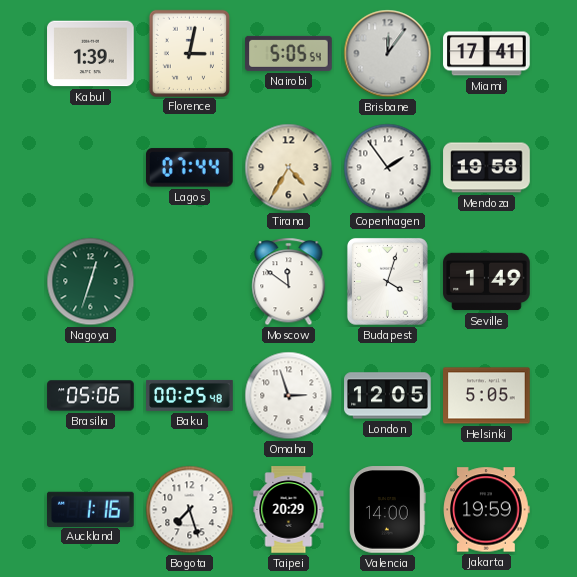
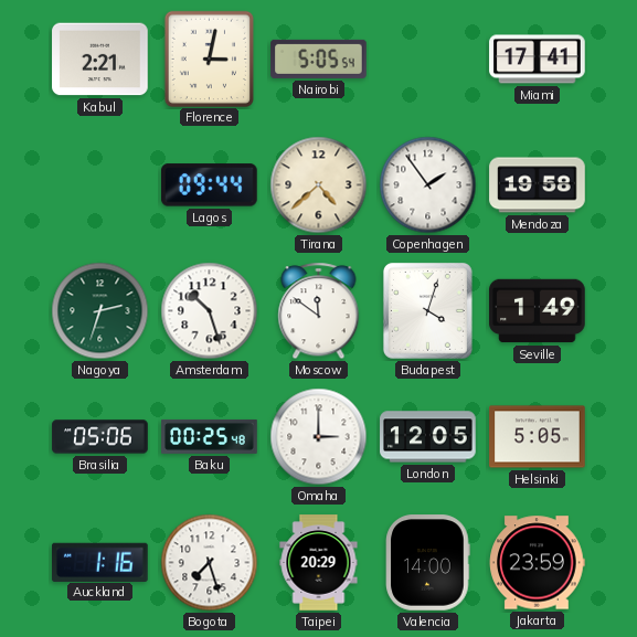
Kabul: 1:39 -> 2:21
Brisbane: 12:06 -> none
Lagos: 07:44 -> 09:44
Tirana: 4:35 -> 4:38
Nagoya: 12:33 -> 2:33
Amsterdam: none -> 10:27
Omaha: 2:57 -> 3:00
Jakarta: 19:59 -> 23:59
